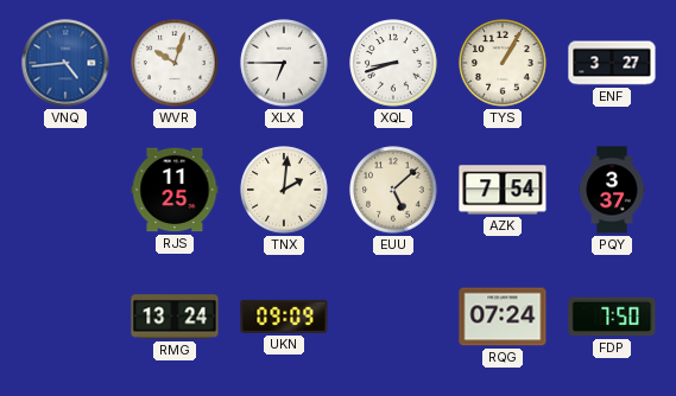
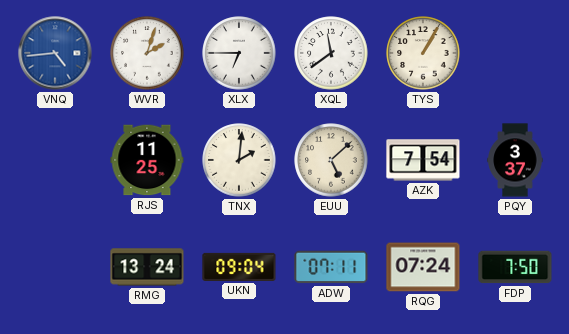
WVR: 10:03 -> 2:03
XQL: 8:42 -> 11:39
ENF: 3:27 -> none
UKN: 09:09 -> 09:04
ADW: none -> 07:11
